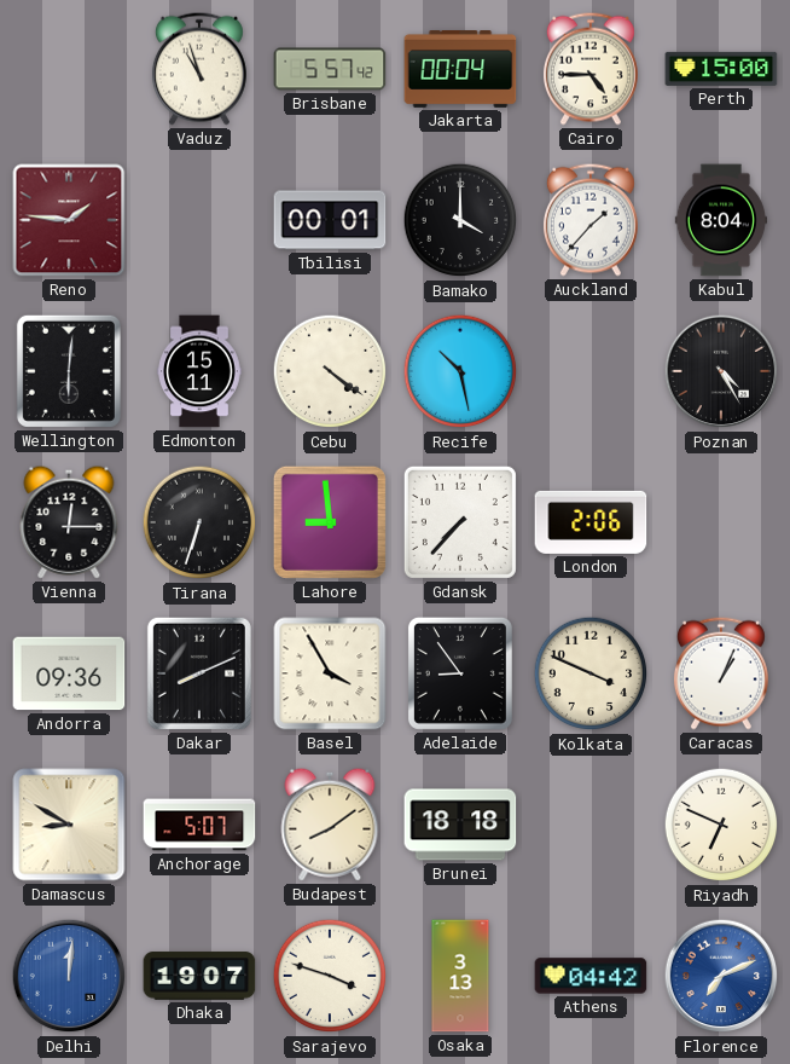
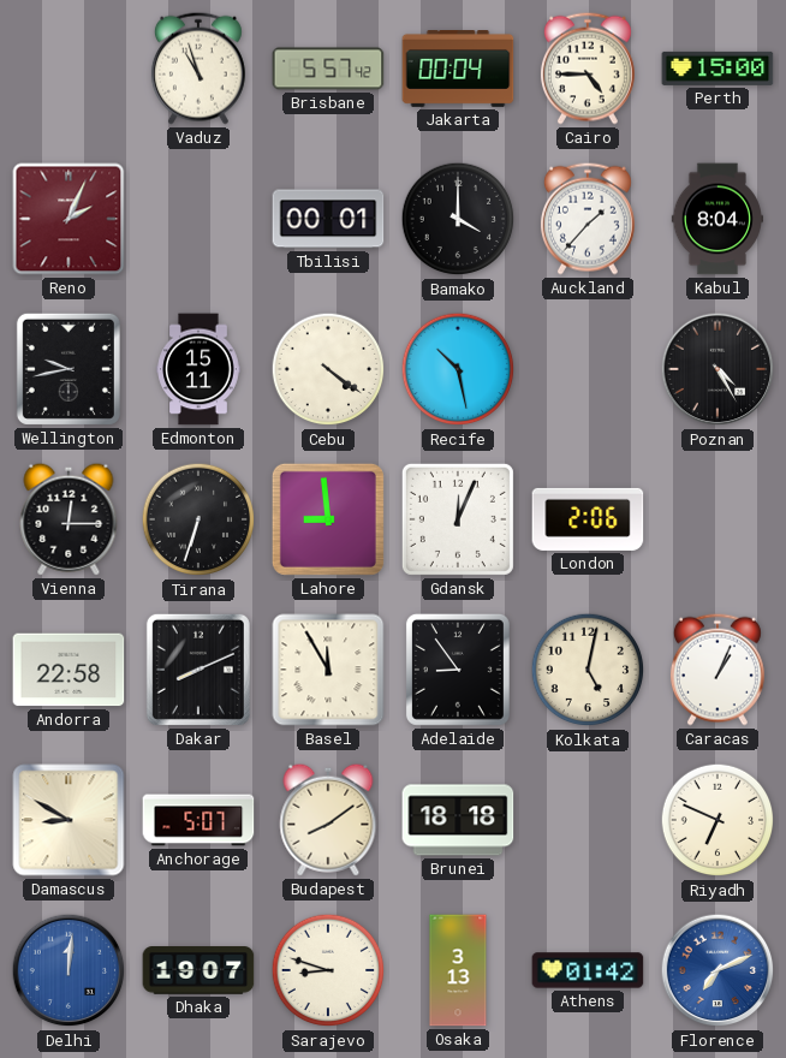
Reno: 1:46 -> 2:04
Wellington: 6:01 -> 9:43
Gdansk: 7:37 -> 12:04
Andorra: 09:36 -> 22:58
Basel: 3:55 -> 11:55
Kolkata: 3:49 -> 5:02
Sarajevo: 3:48 -> 8:48
Athens: 04:42 -> 01:42
